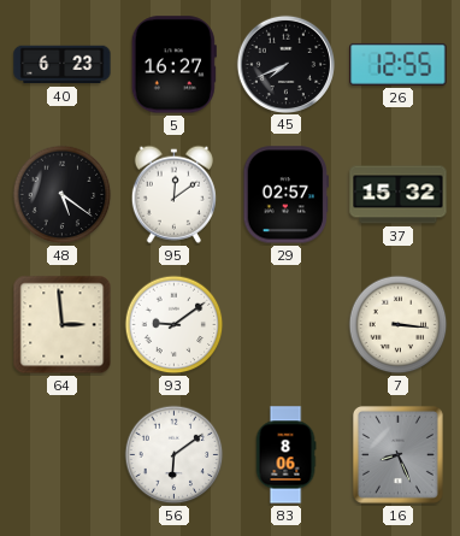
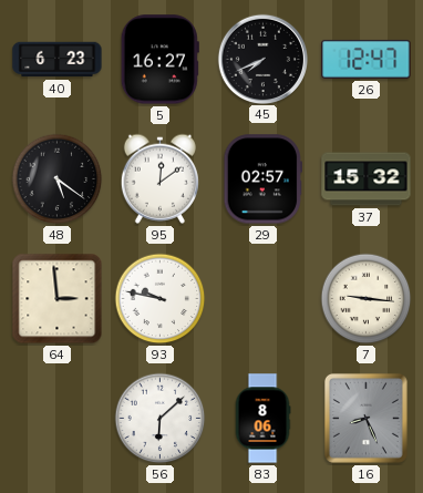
26: 12:55 -> 12:47
93: 9:09 -> 9:47
7: 3:16 -> 9:16
56: 6:09 -> 6:08
